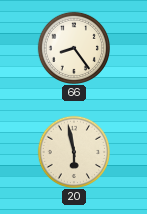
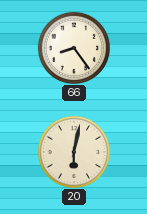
20: 5:58 -> 6:02
